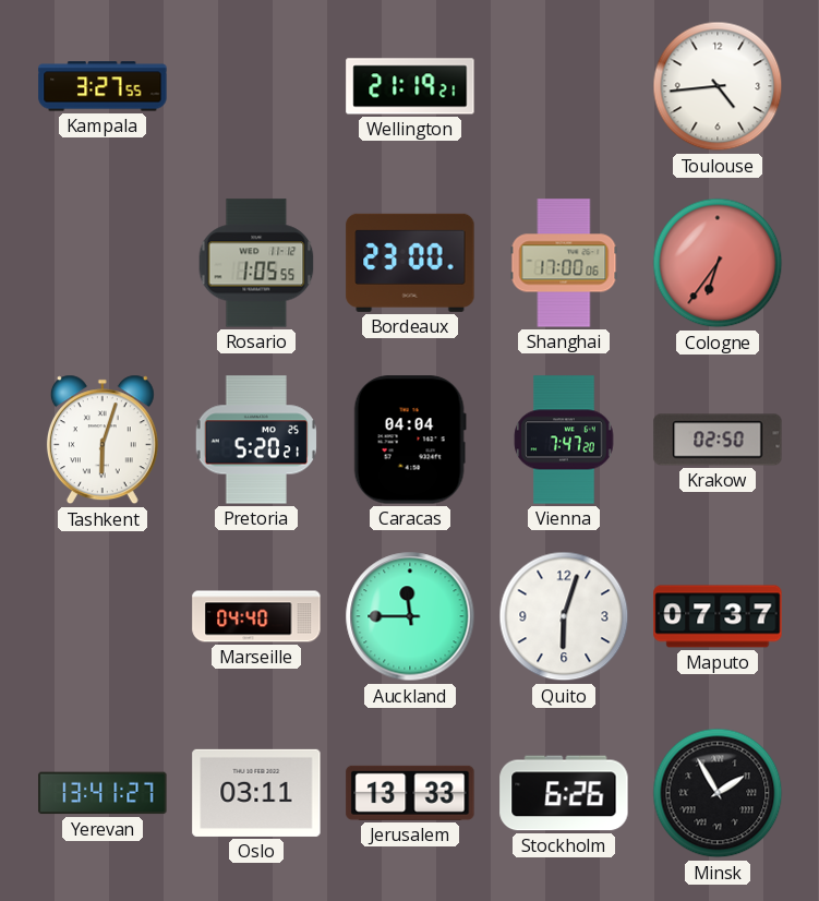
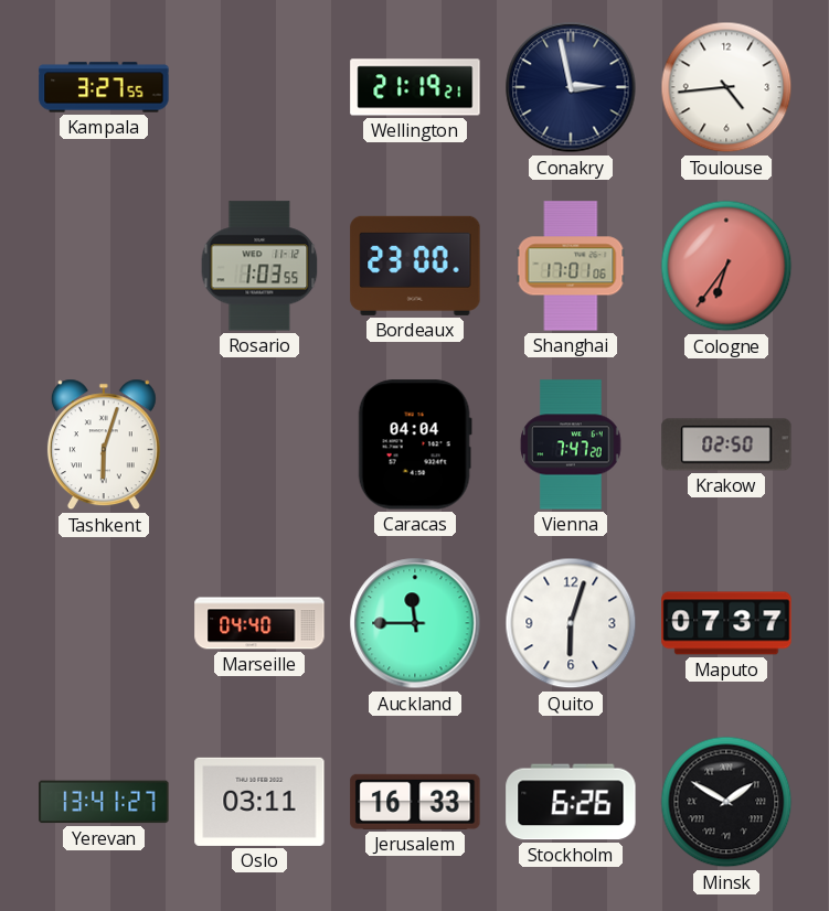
Conakry: none -> 2:58
Rosario: 1:05 -> 1:03
Shanghai: 17:00 -> 17:01
Pretoria: 5:20 -> none
Jerusalem: 13:33 -> 16:33
Minsk: 1:55 -> 1:50
